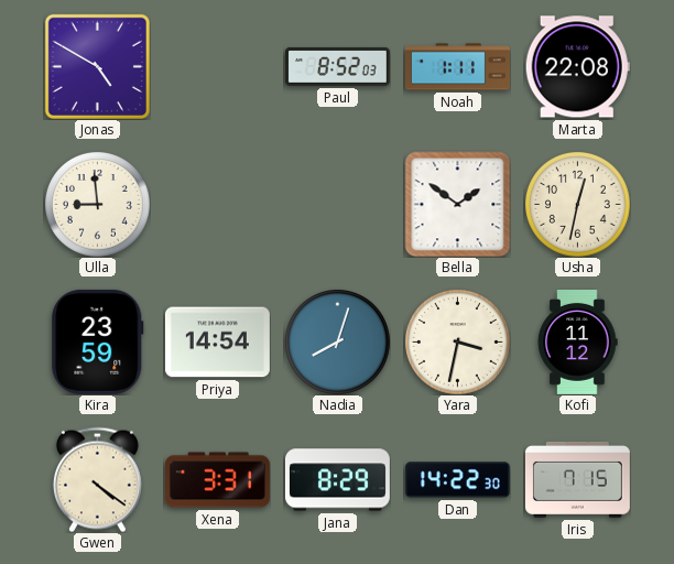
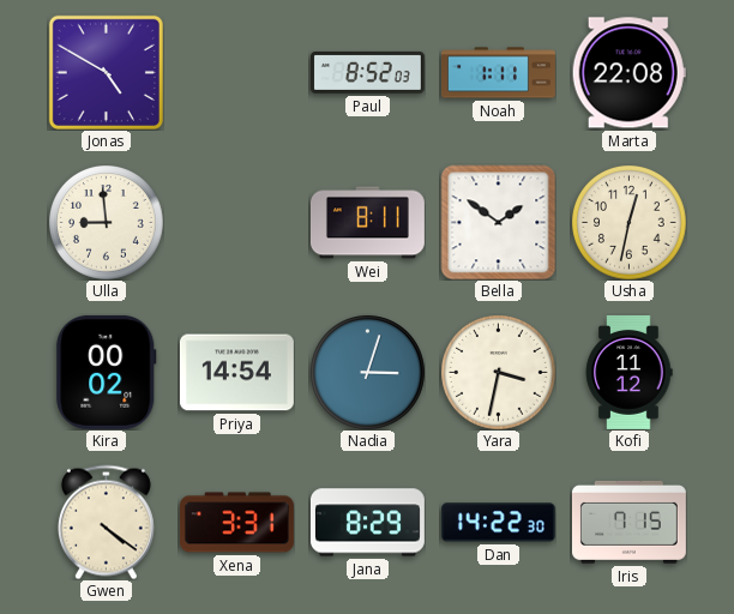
Wei: none -> 8:11
Kira: 23:59 -> 00:02
Nadia: 8:03 -> 3:03
